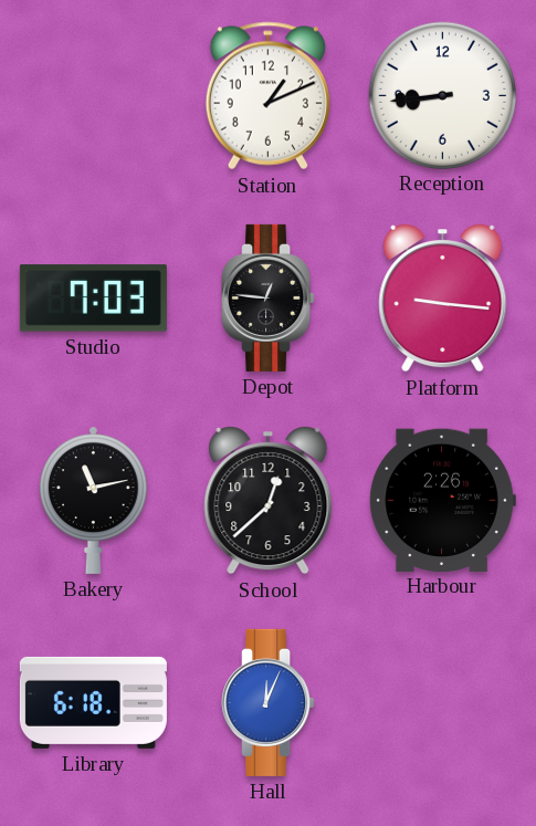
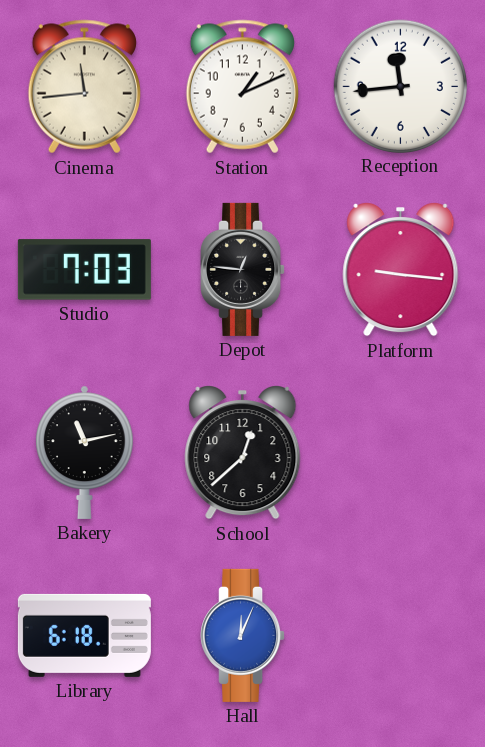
Cinema: none -> 11:44
Reception: 8:44 -> 11:44
Harbour: 2:26 -> none
